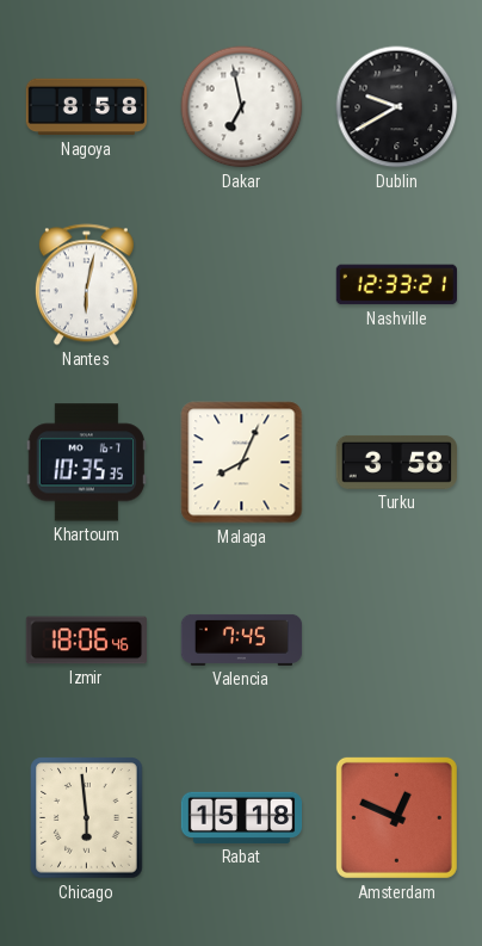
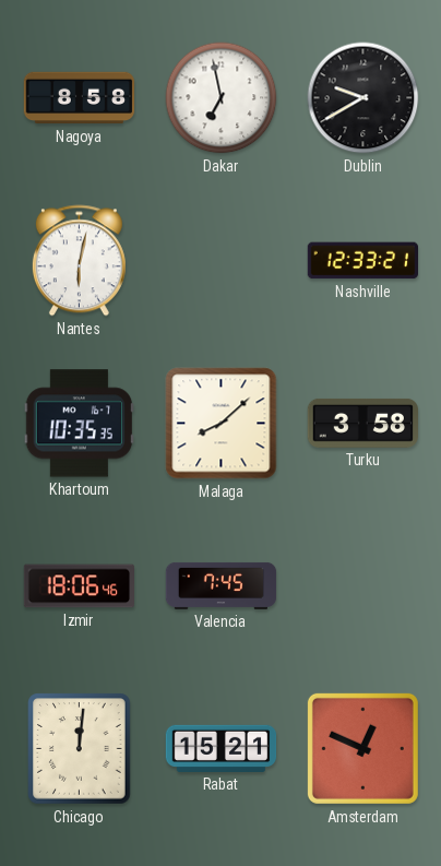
Malaga: 8:04 -> 8:08
Chicago: 5:59 -> 12:01
Rabat: 15:18 -> 15:21
